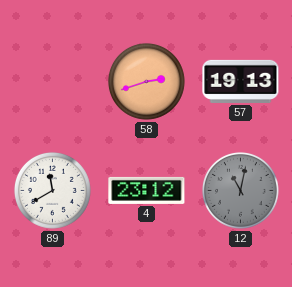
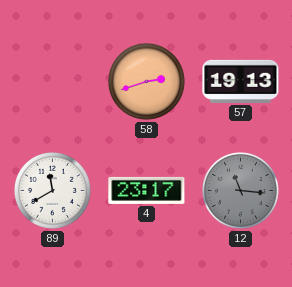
4: 23:12 -> 23:17
12: 11:02 -> 11:16
